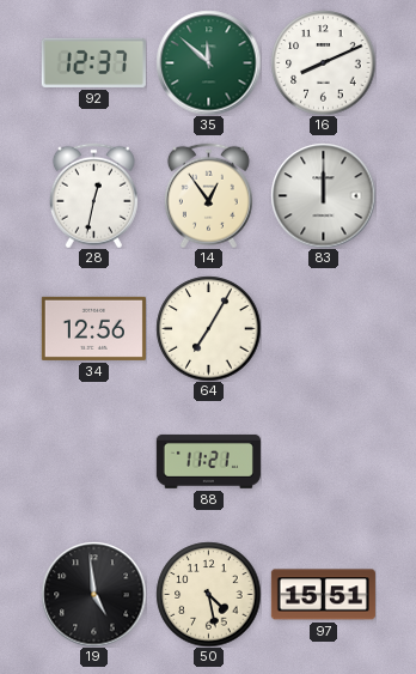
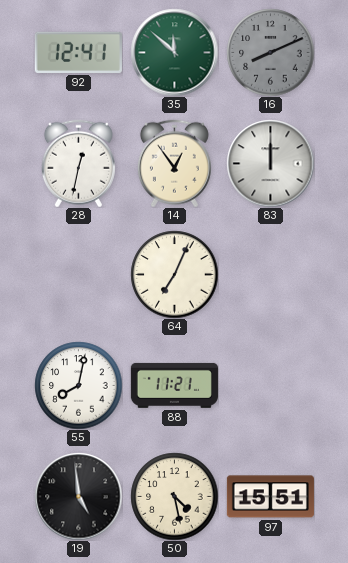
92: 12:37 -> 12:41
16 dial: white -> grey
34: 12:56 -> none
64: 7:05 -> 7:04
55: none -> 8:02
